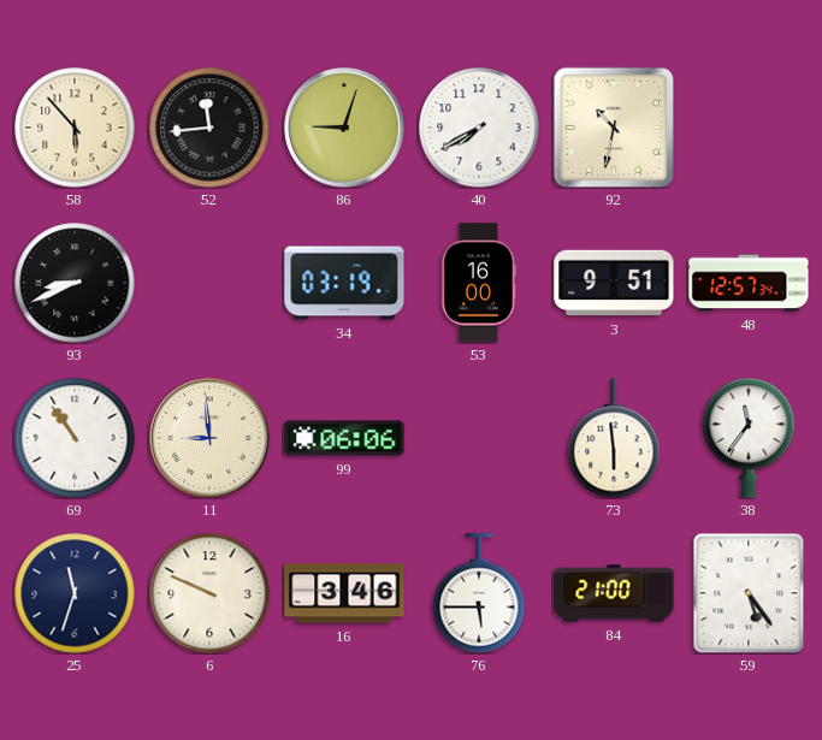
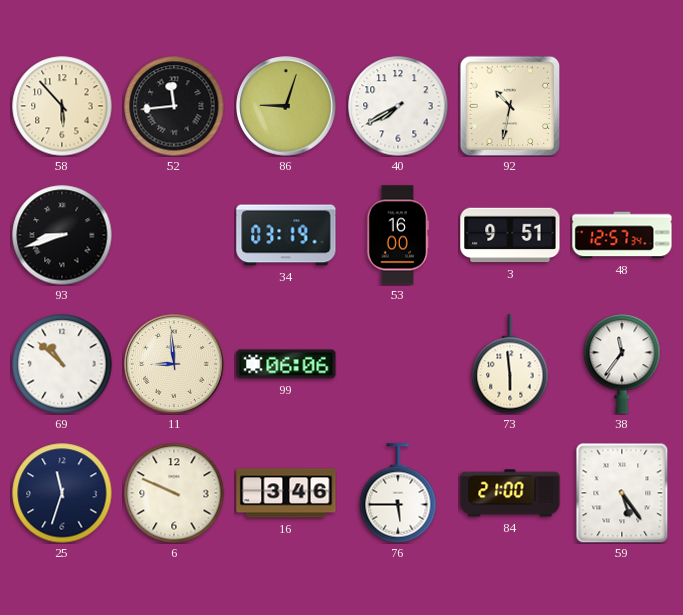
93: 8:41 -> 8:42
69: 10:54 -> 10:52
